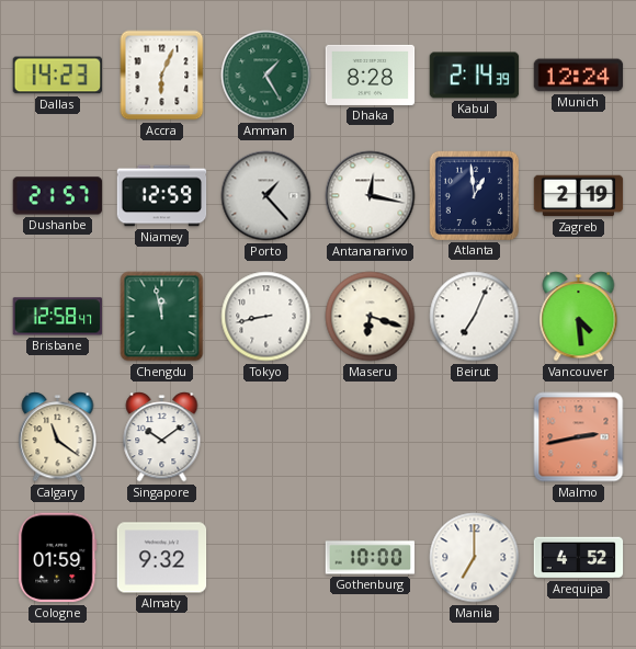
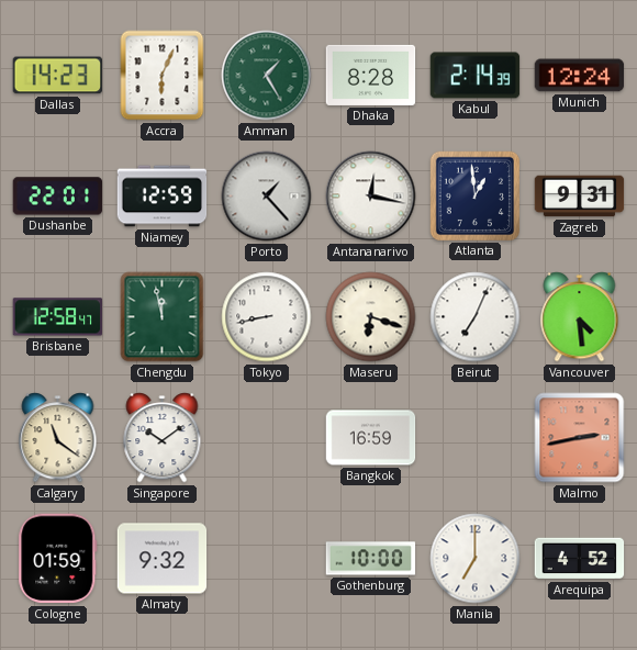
Dushanbe: 21:57 -> 22:01
Zagreb: 2:19 -> 9:31
Bangkok: none -> 16:59
